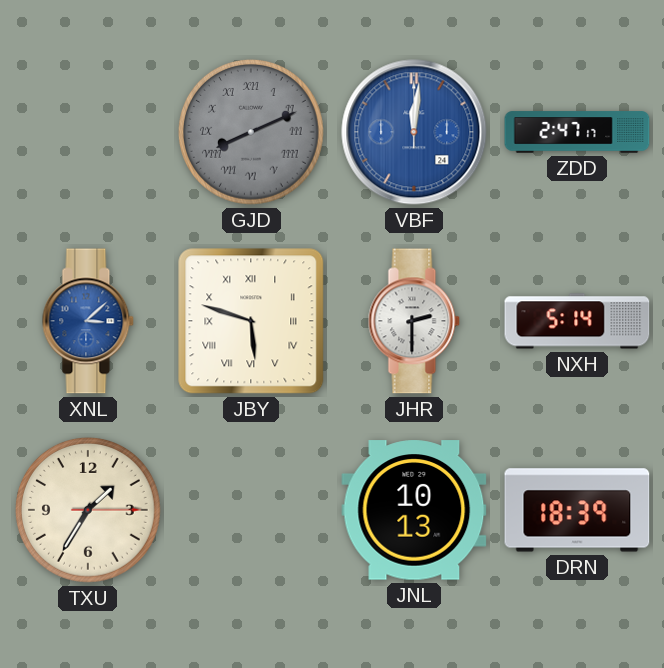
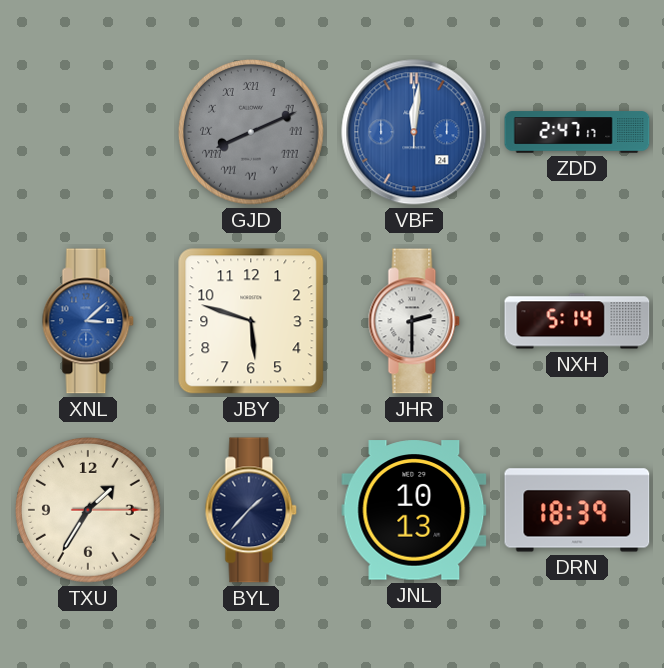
JBY numerals: Roman -> Arabic
BYL: none -> 1:37
